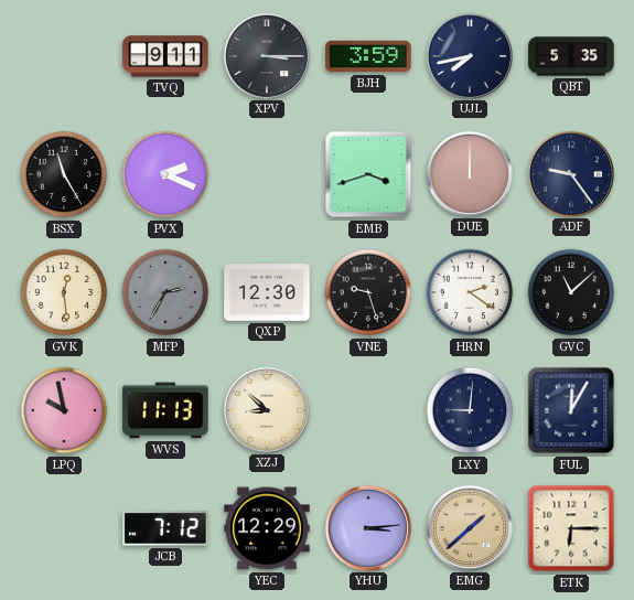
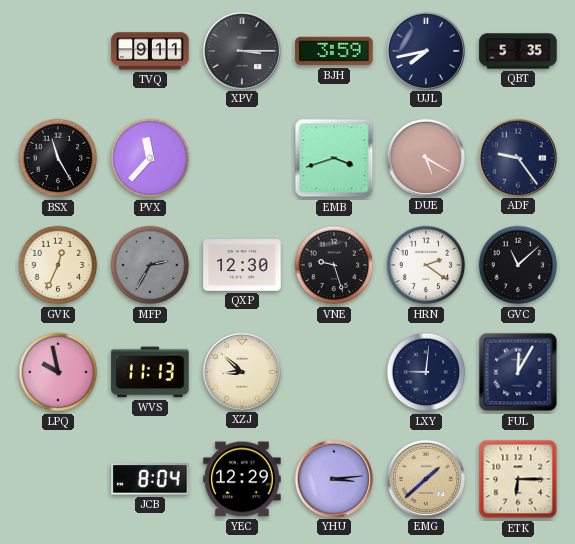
PVX: 2:19 -> 11:37
DUE: 12:00 -> 5:20
GVK: 12:29 -> 12:34
JCB: 7:12 -> 8:04
